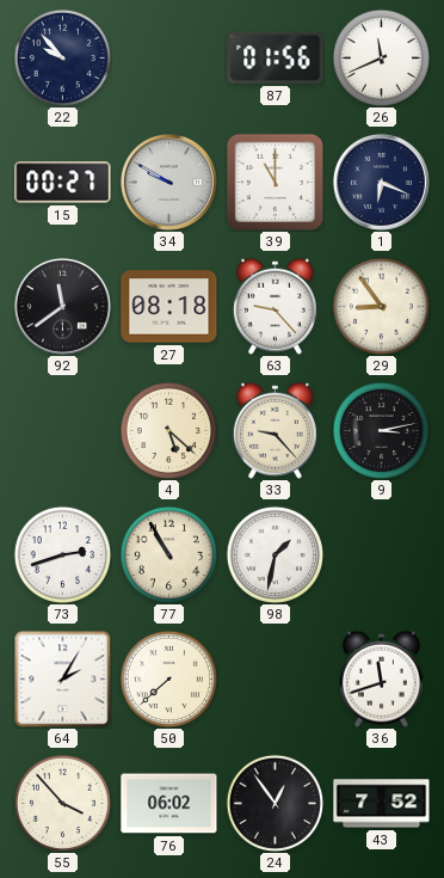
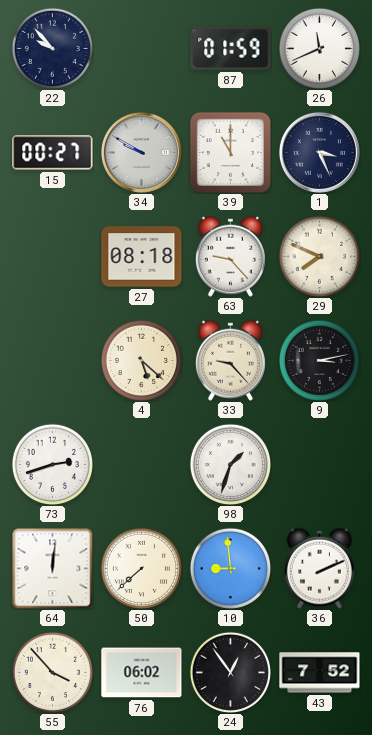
87: 01:56 -> 01:59
1: 6:19 -> 3:26
92: 11:39 -> none
29: 8:54 -> 7:49
77: 10:55 -> none
98: 1:32 -> 1:33
64: 2:05 -> 12:01
10: none -> 8:59
36: 11:42 -> 2:11
